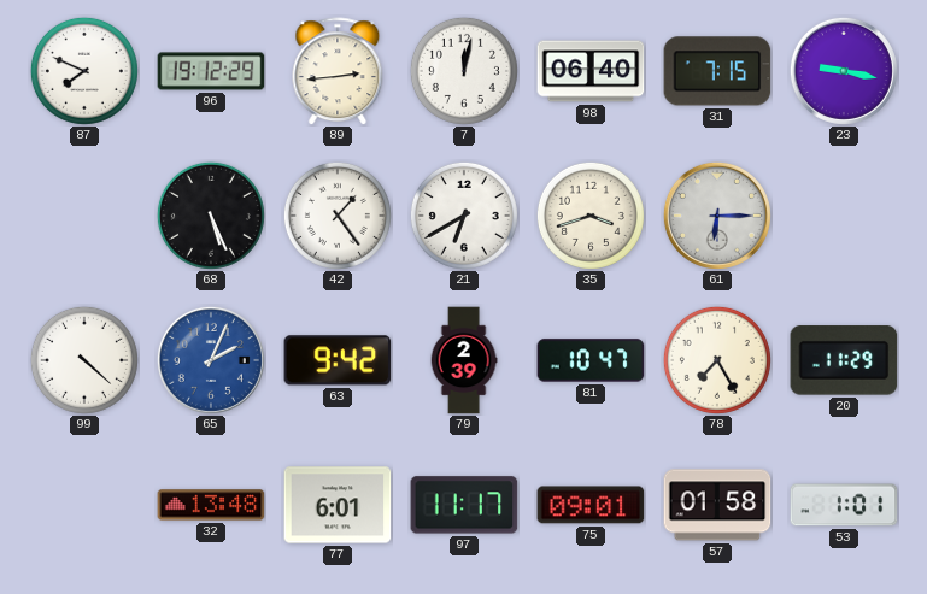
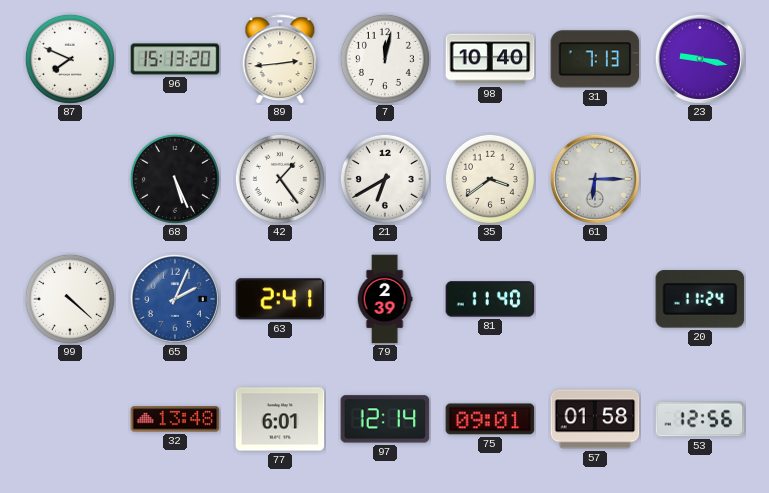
96: 19:12 -> 15:13
98: 06:40 -> 10:40
31: 7:15 -> 7:13
35: 3:42 -> 3:39
63: 9:42 -> 2:41
81: 10:47 -> 11:40
78: 7:25 -> none
20: 11:29 -> 11:24
97: 11:17 -> 12:14
53: 1:01 -> 12:56
